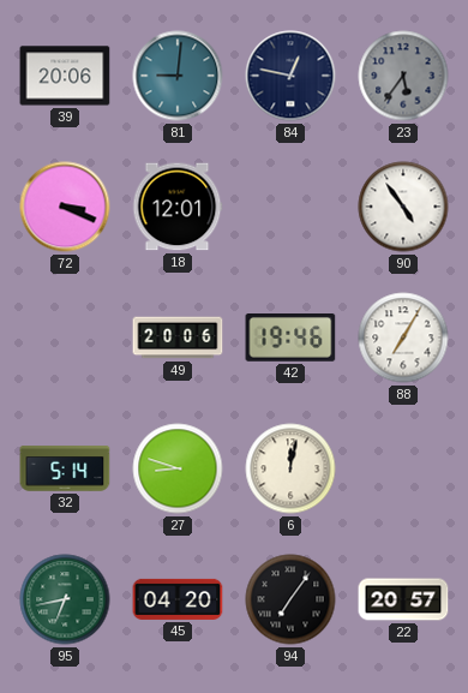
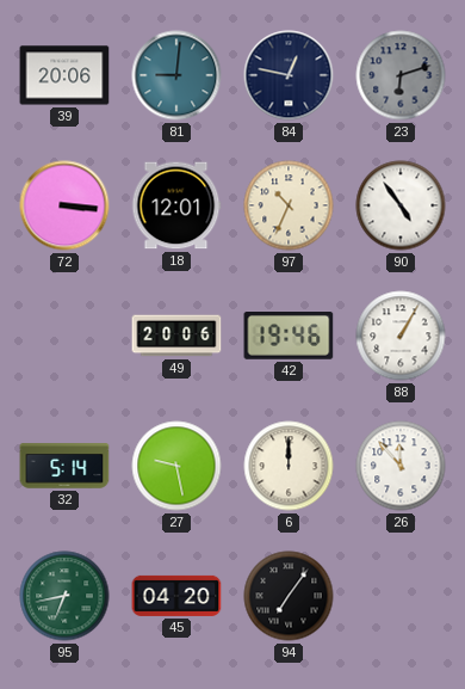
23: 5:36 -> 6:12
72: 3:19 -> 3:16
97: none -> 10:34
88: 7:05 -> 1:05
27: 8:48 -> 9:28
6: 12:02 -> 12:00
26: none -> 11:53
22: 20:57 -> none
